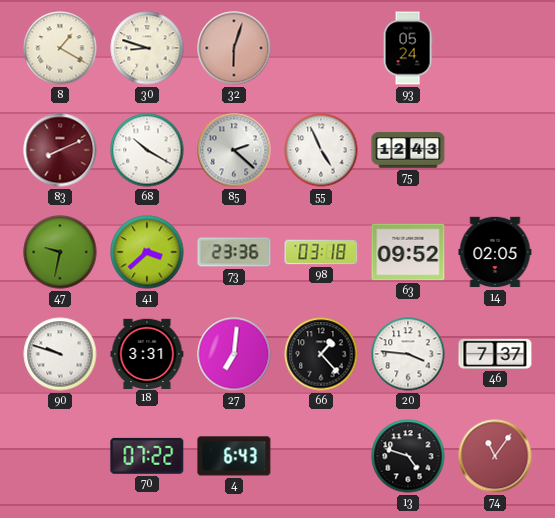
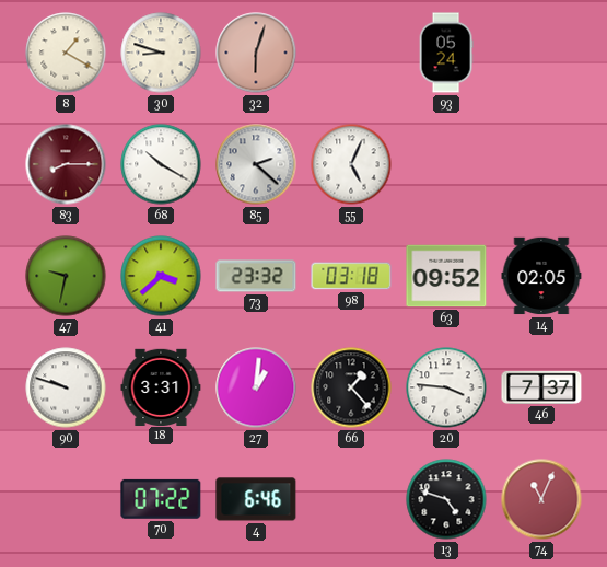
83: 8:11 -> 8:15
55: 4:56 -> 5:04
75: 12:43 -> none
73: 23:36 -> 23:32
27: 7:01 -> 1:01
4: 6:43 -> 6:46
74: 11:06 -> 11:04
